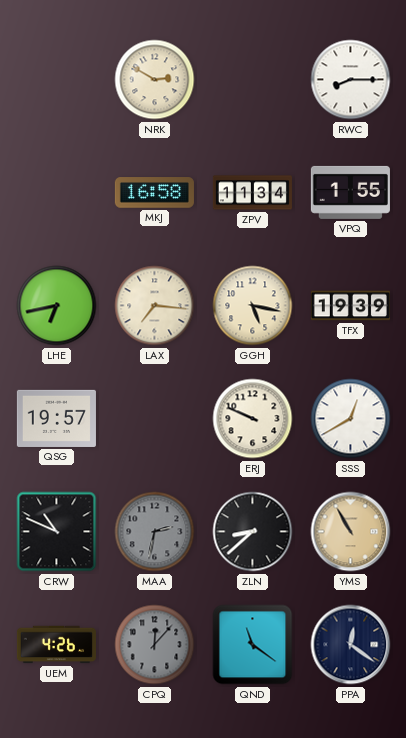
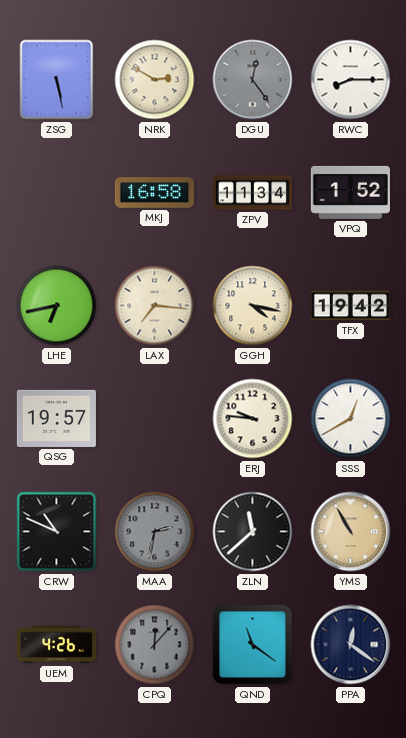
ZSG: none -> 5:28
DGU: none -> 12:24
VPQ: 1:55 -> 1:52
GGH: 5:17 -> 4:17
TFX: 19:39 -> 19:42
ERJ: 9:49 -> 9:46
ZLN: 8:38 -> 11:38
